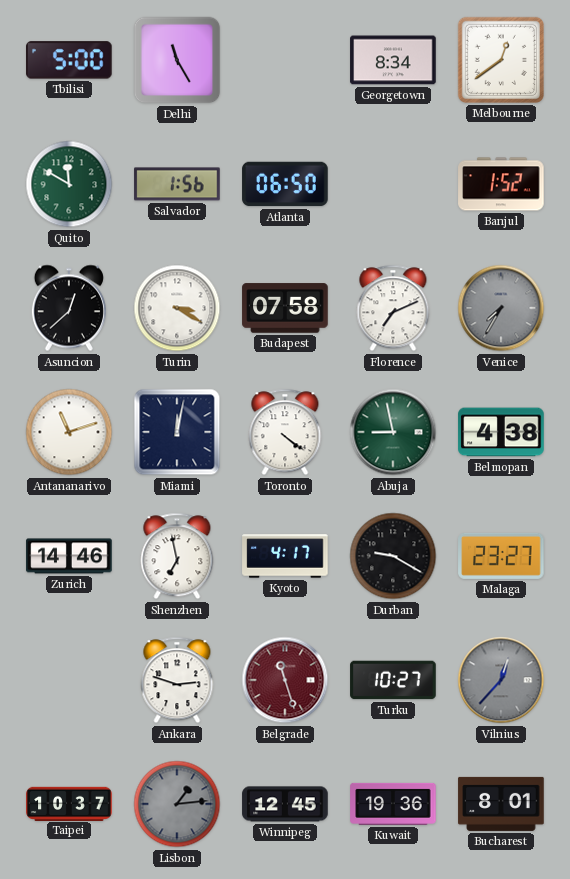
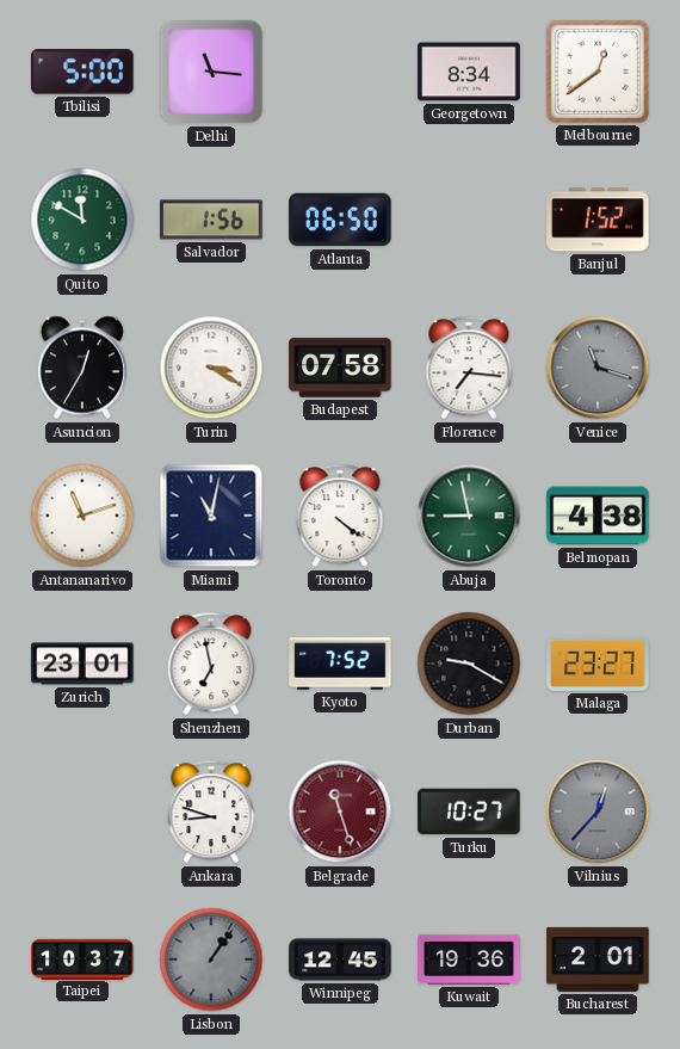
Delhi: 11:25 -> 11:16
Asuncion: 12:38 -> 12:35
Florence: 7:11 -> 7:16
Venice: 7:35 -> 11:18
Miami: 12:02 -> 11:02
Zurich: 14:46 -> 23:01
Kyoto: 4:17 -> 7:52
Ankara: 2:48 -> 8:48
Lisbon: 1:14 -> 1:06
Bucharest: 8:01 -> 2:01
